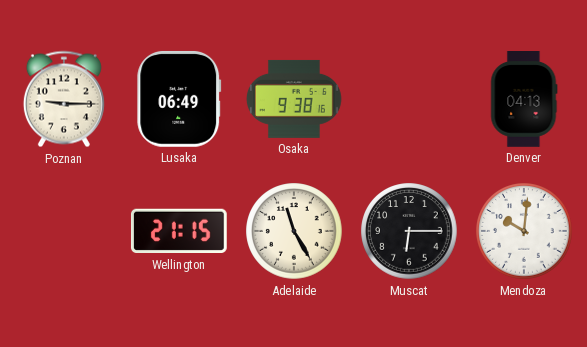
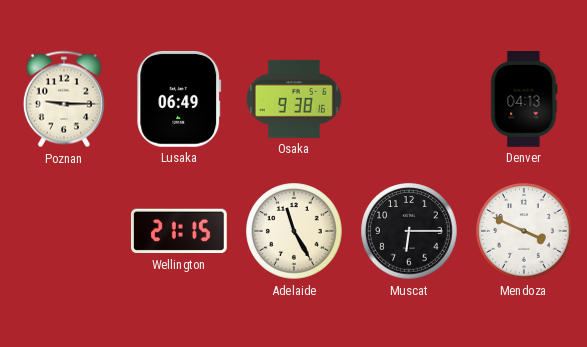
Mendoza: 10:01 -> 3:49
